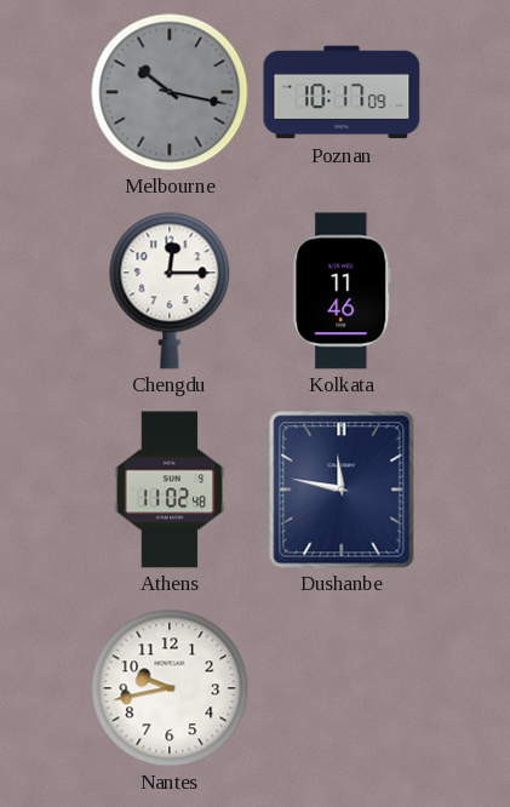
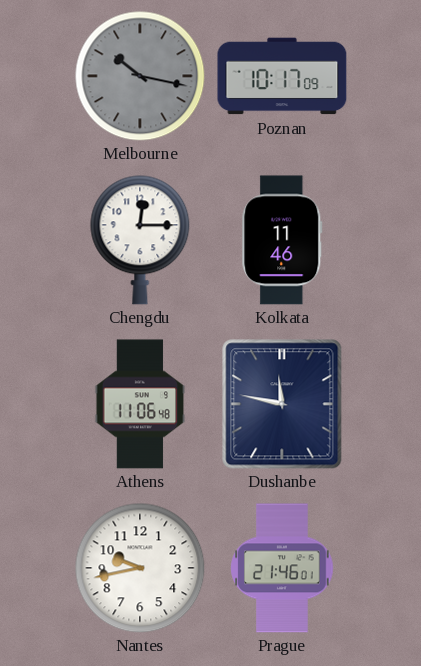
Athens: 11:02 -> 11:06
Prague: none -> 21:46
